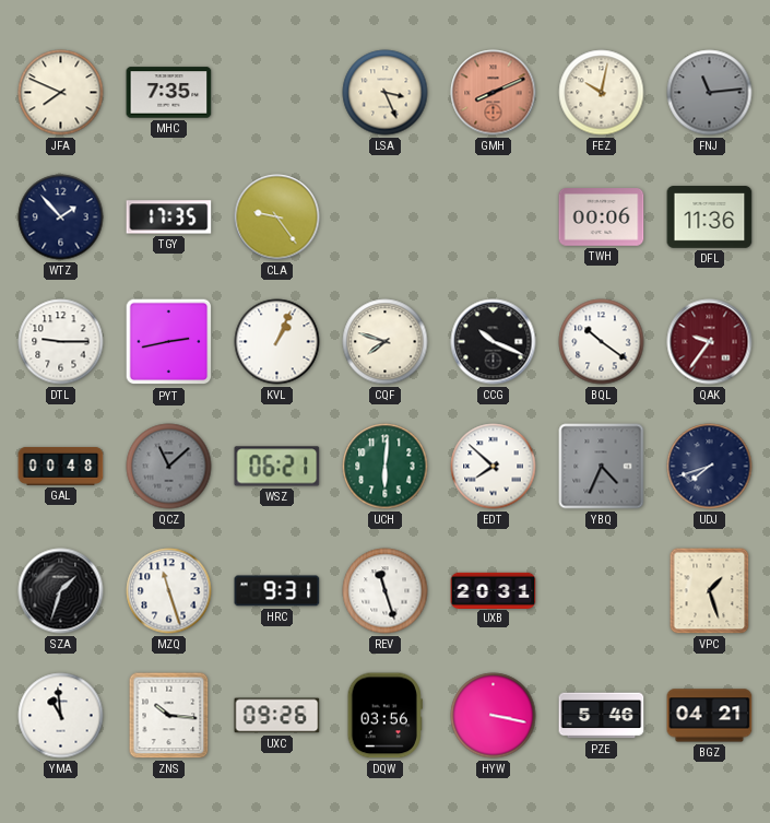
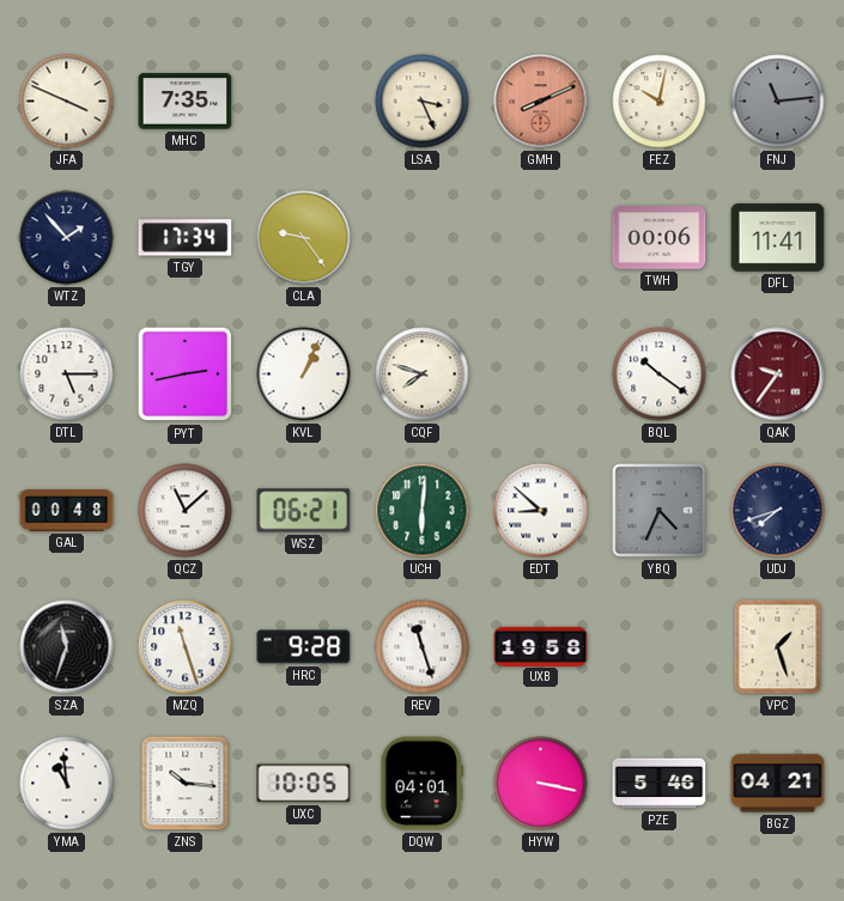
JFA: 7:49 -> 3:49
TGY: 17:35 -> 17:34
DFL: 11:36 -> 11:41
DTL: 9:15 -> 5:15
CCG: 10:19 -> none
QCZ dial: grey -> white
EDT: 7:52 -> 8:52
SZA: 1:33 -> 11:33
HRC: 9:31 -> 9:28
UXB: 20:31 -> 19:58
UXC: 09:26 -> 10:05
DQW: 03:56 -> 04:01
